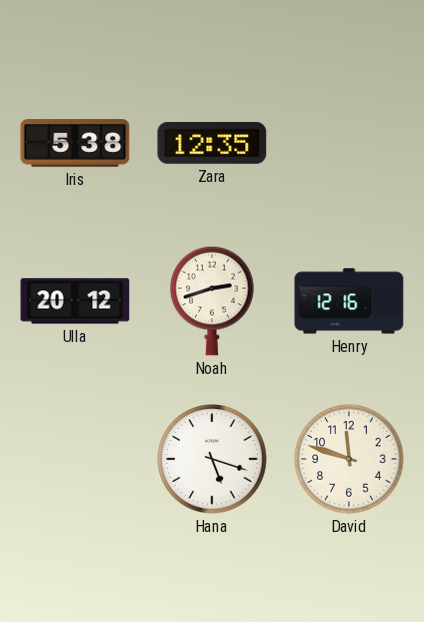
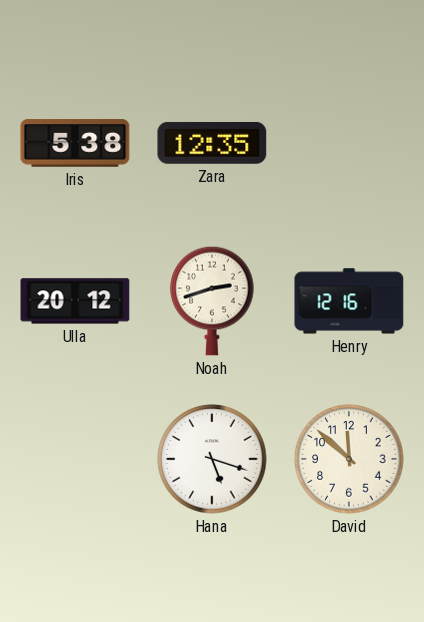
David: 11:48 -> 11:52
